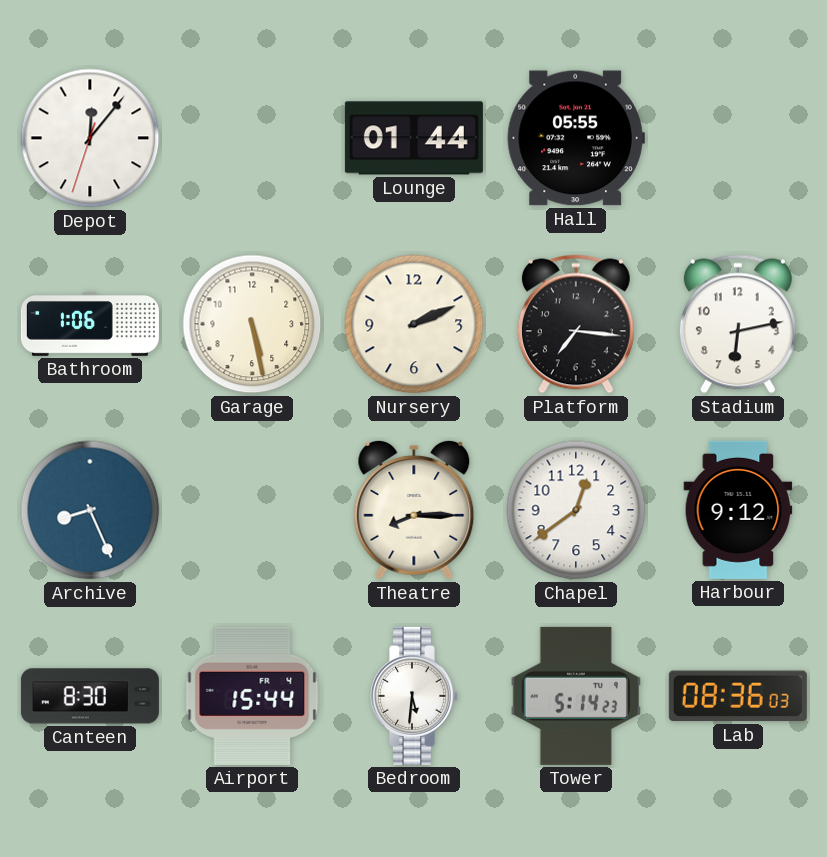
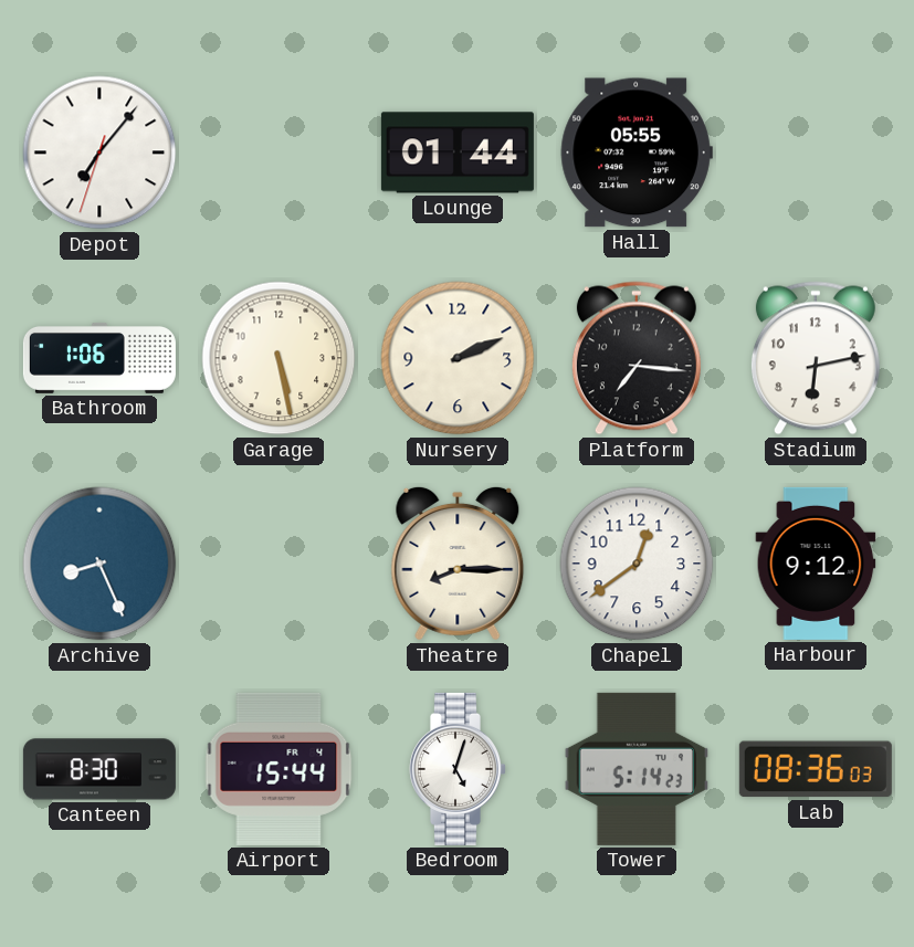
Depot: 12:06 -> 7:06
Bedroom: 5:31 -> 5:03
